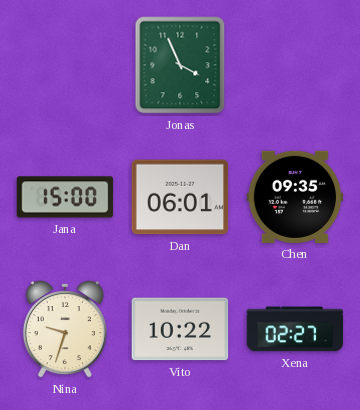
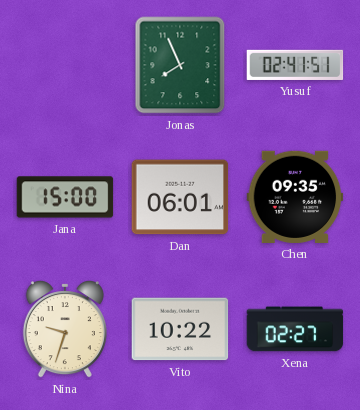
Jonas: 3:56 -> 7:56
Yusuf: none -> 02:41
